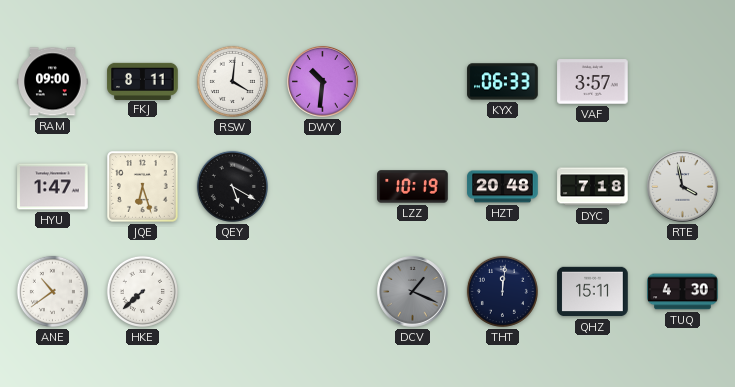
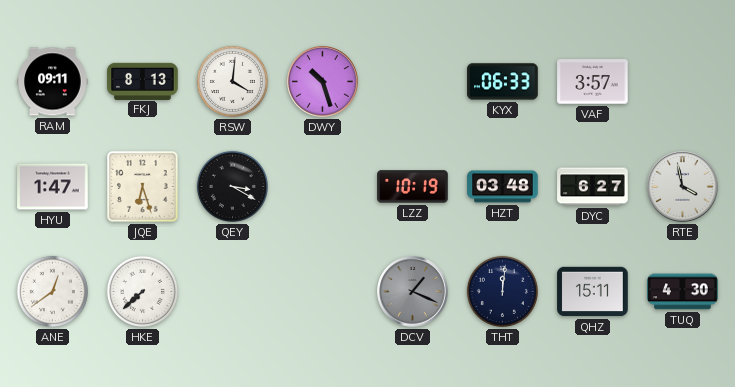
RAM: 09:00 -> 09:11
FKJ: 8:11 -> 8:13
DWY: 10:31 -> 10:27
QEY: 5:20 -> 3:20
HZT: 20:48 -> 03:48
DYC: 7:18 -> 6:27
ANE: 10:39 -> 12:39
